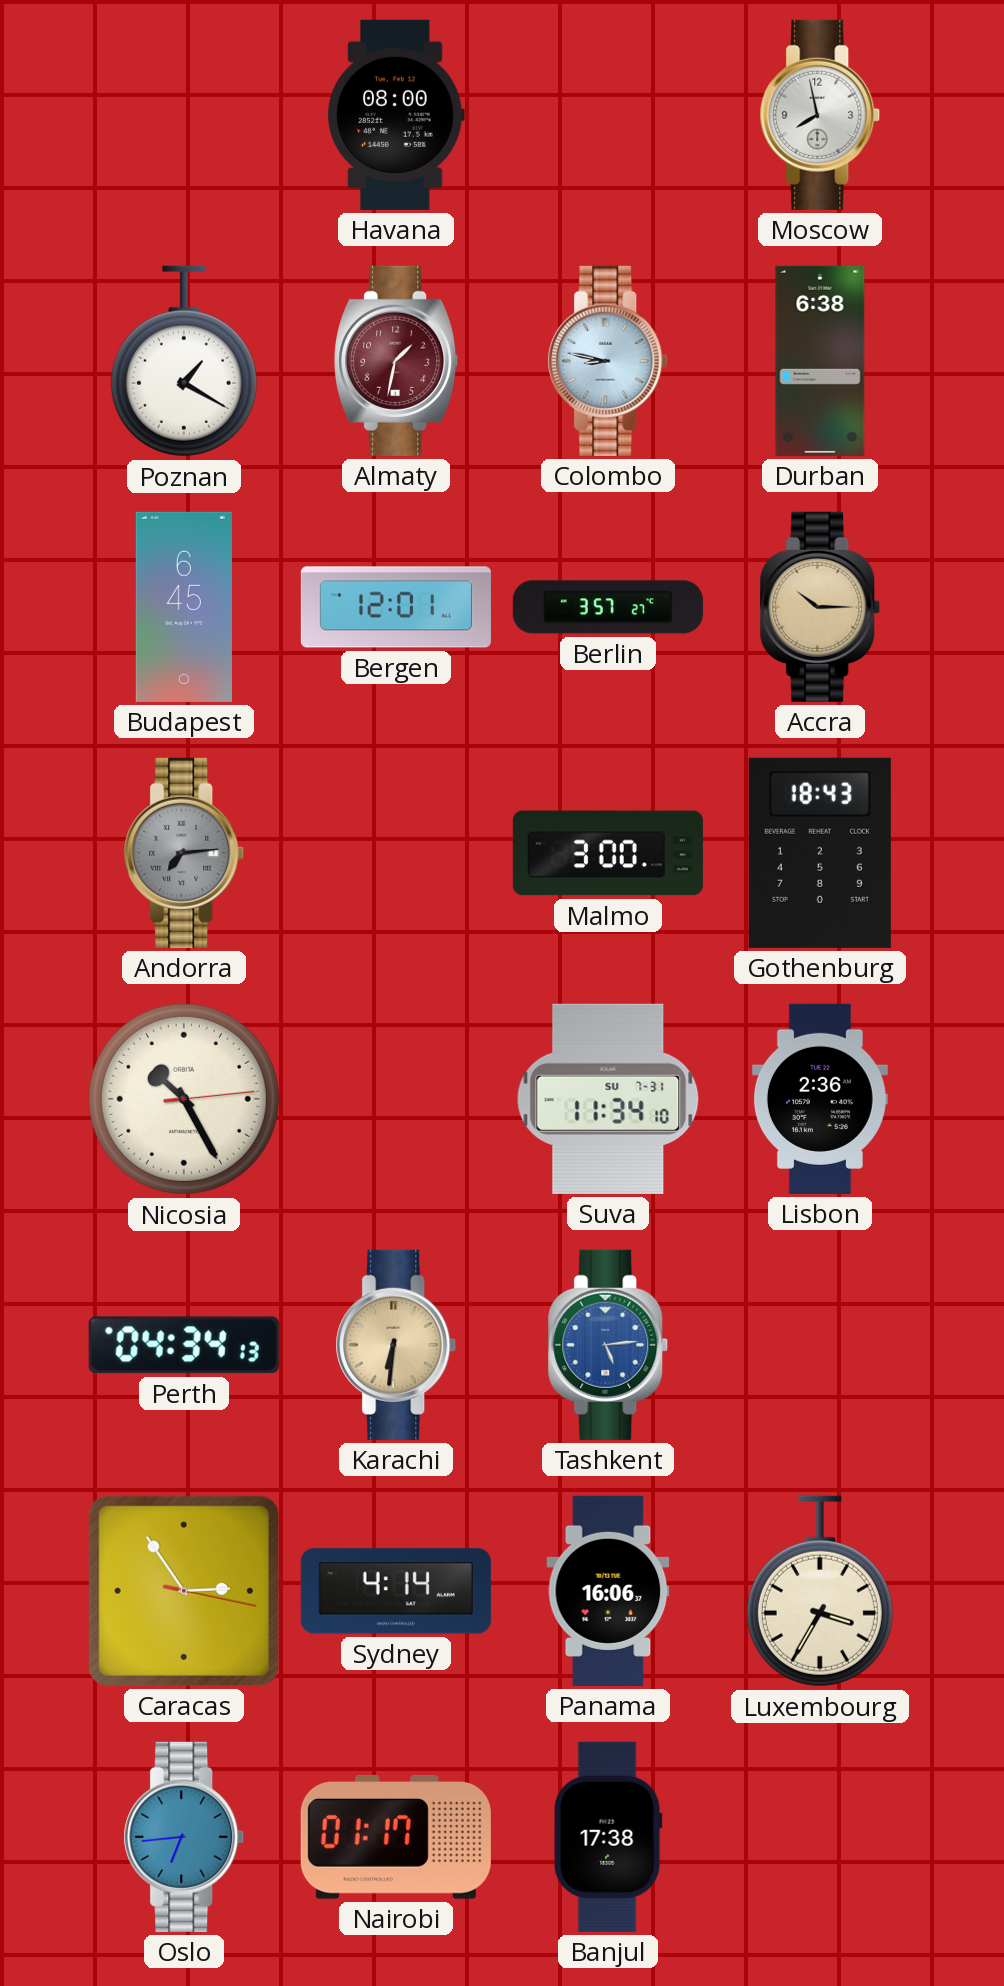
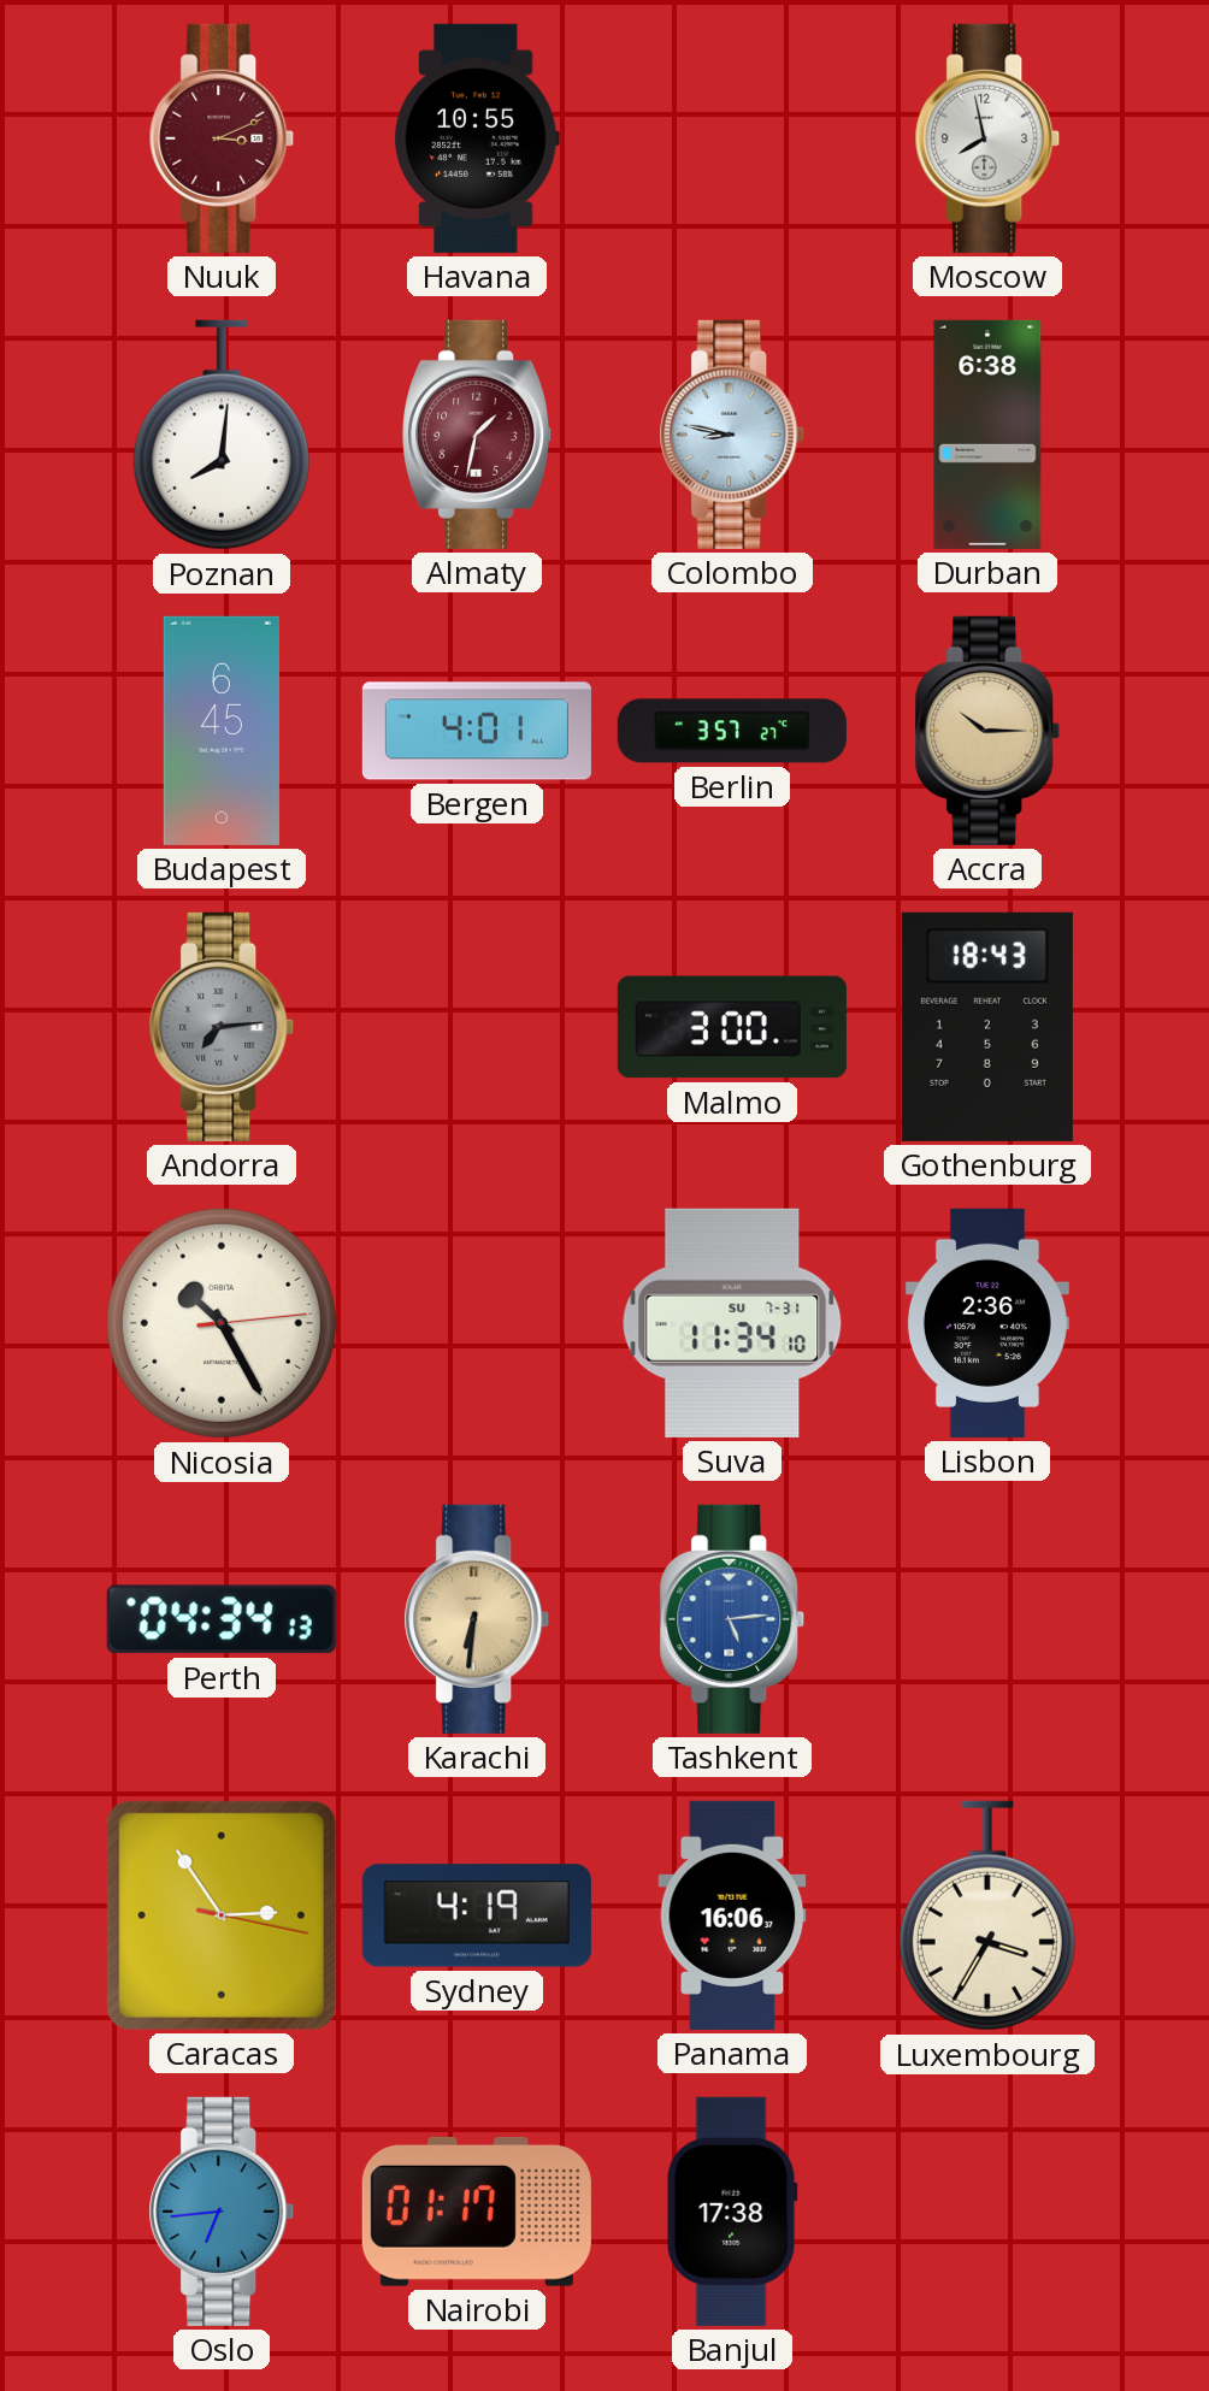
Nuuk: none -> 3:11
Havana: 08:00 -> 10:55
Poznan: 1:20 -> 8:01
Bergen: 12:01 -> 4:01
Sydney: 4:14 -> 4:19
